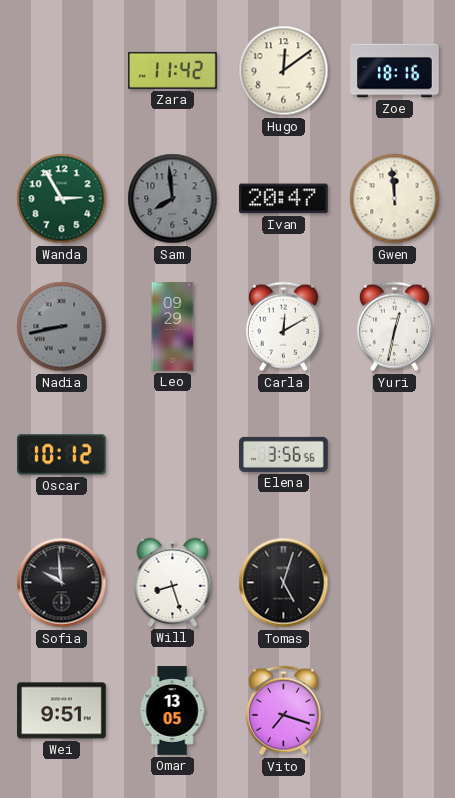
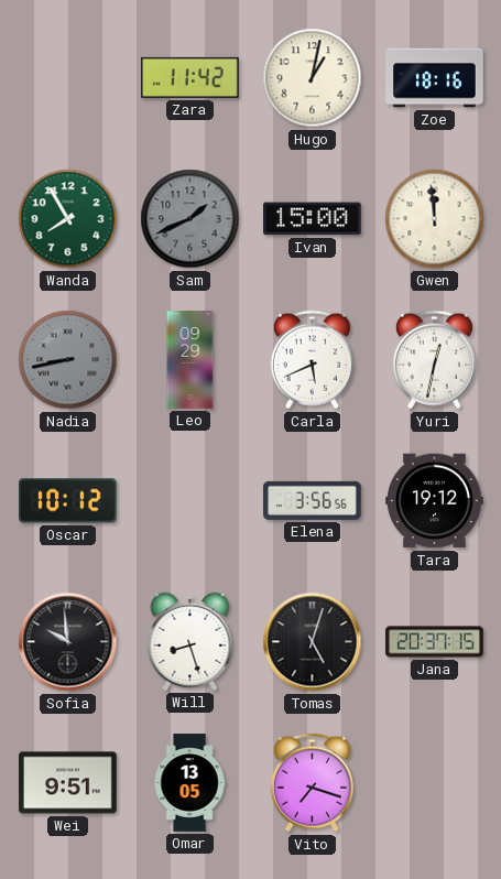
Hugo: 12:09 -> 1:02
Wanda: 2:55 -> 7:55
Sam: 7:59 -> 1:41
Ivan: 20:47 -> 15:00
Carla: 12:10 -> 5:41
Tara: none -> 19:12
Jana: none -> 20:37
